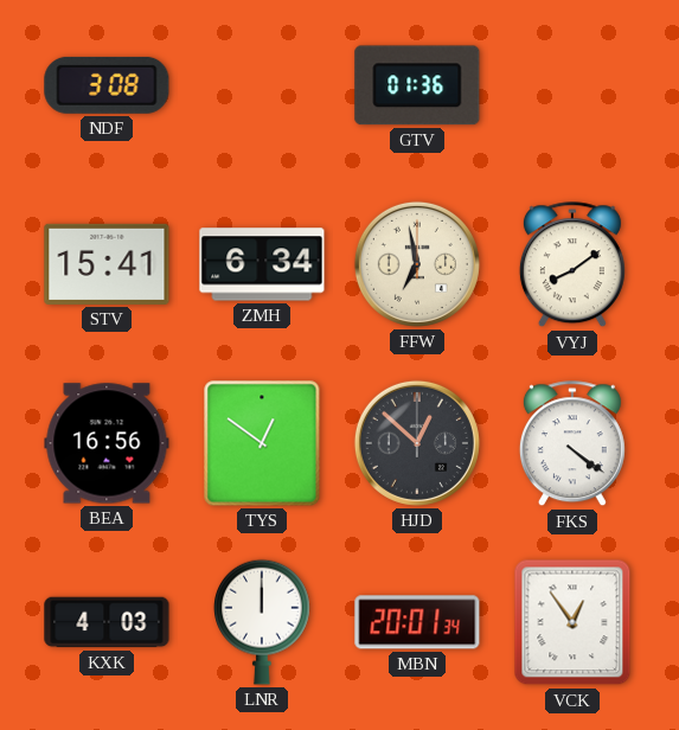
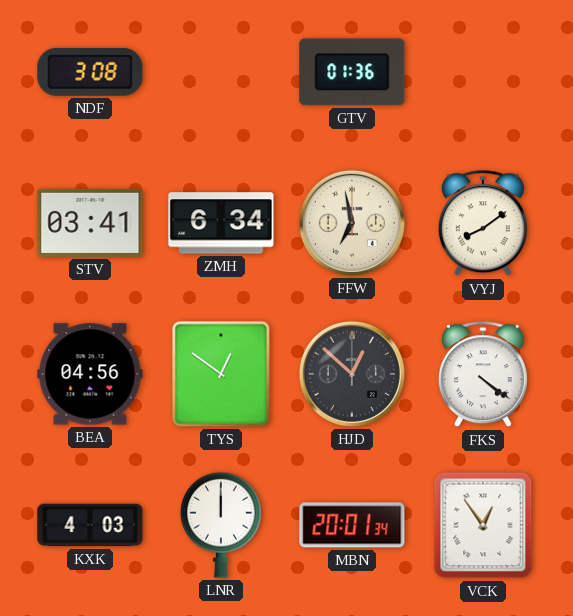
STV: 15:41 -> 03:41
BEA: 16:56 -> 04:56
